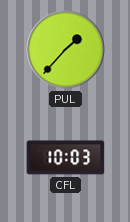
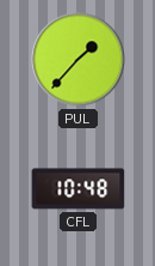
CFL: 10:03 -> 10:48
